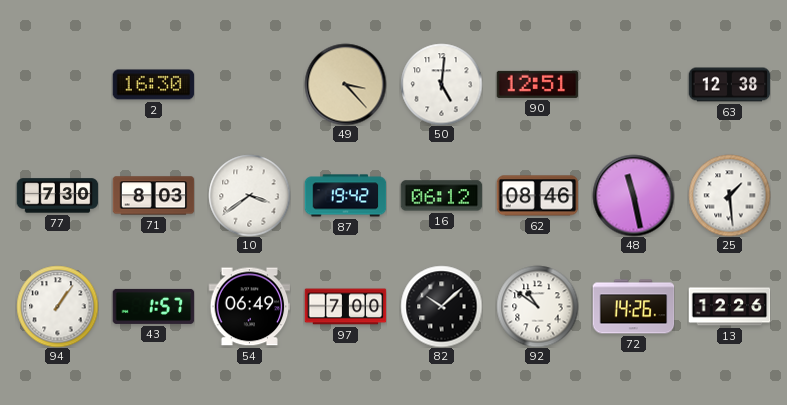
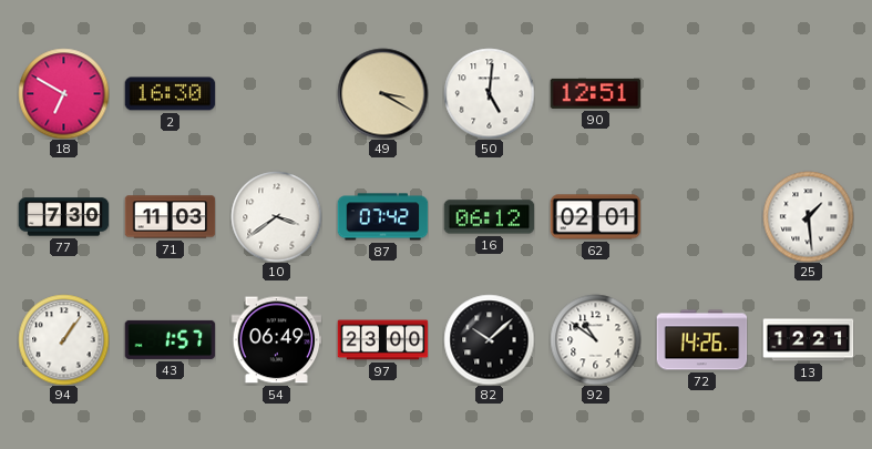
18: none -> 6:50
49: 3:23 -> 3:20
63: 12:38 -> none
71: 8:03 -> 11:03
87: 19:42 -> 07:42
62: 08:46 -> 02:01
48: 11:28 -> none
97: 7:00 -> 23:00
13: 12:26 -> 12:21
